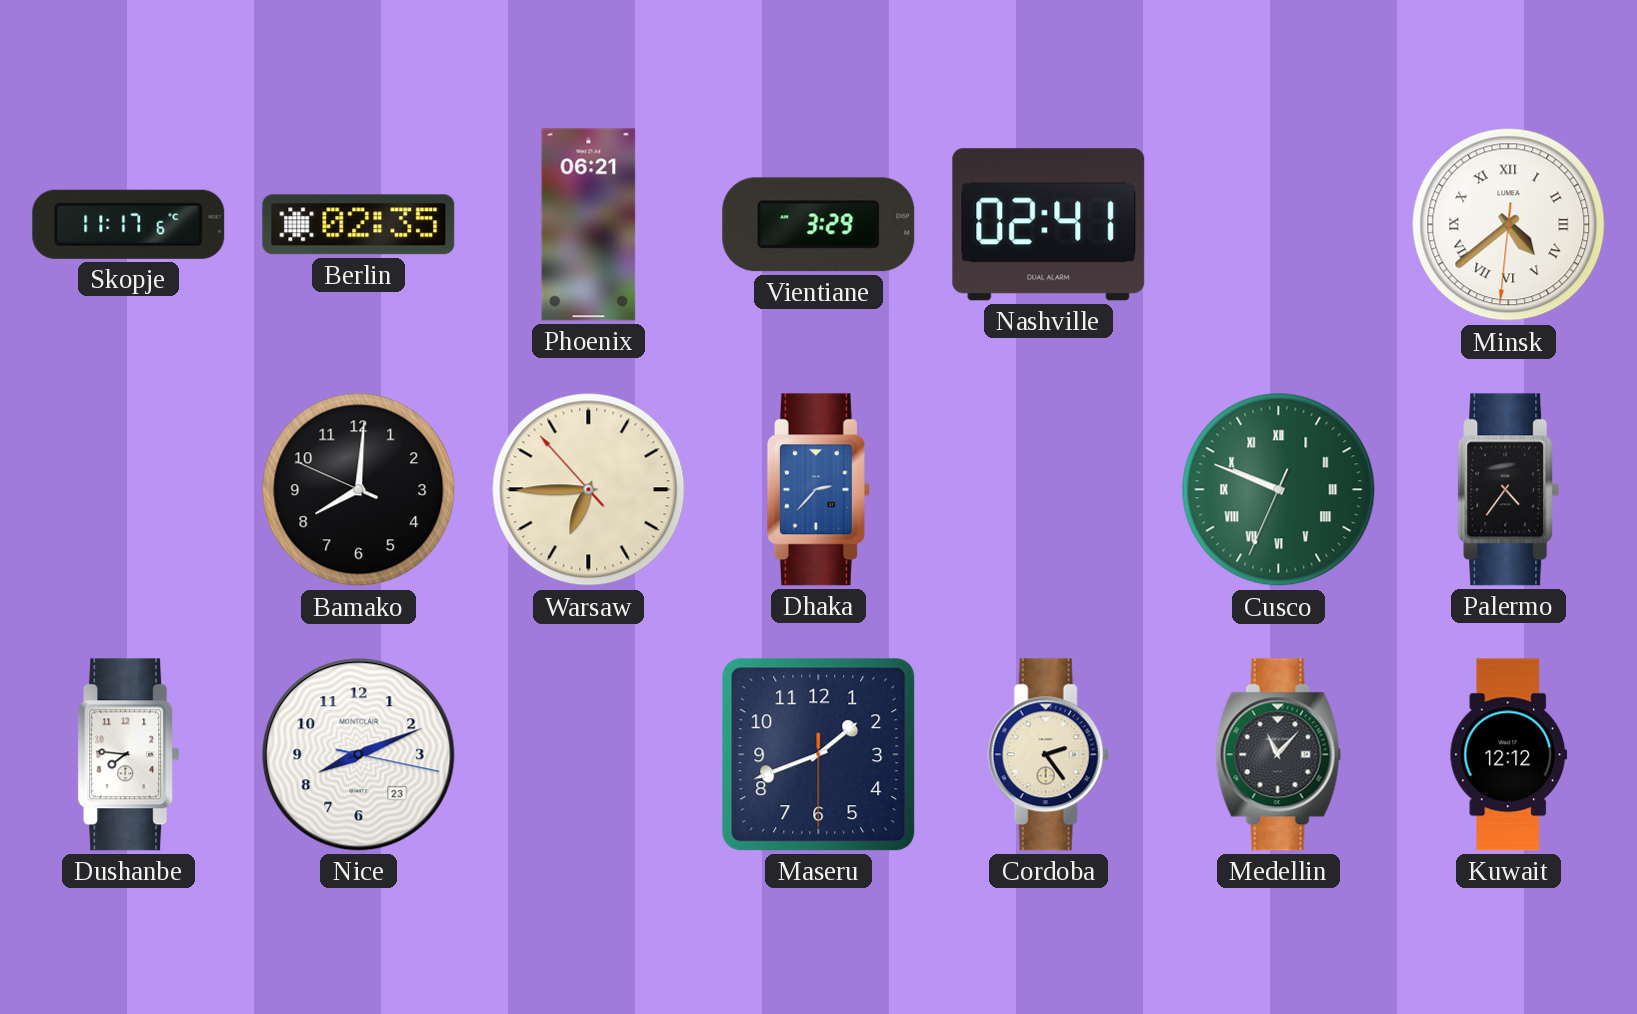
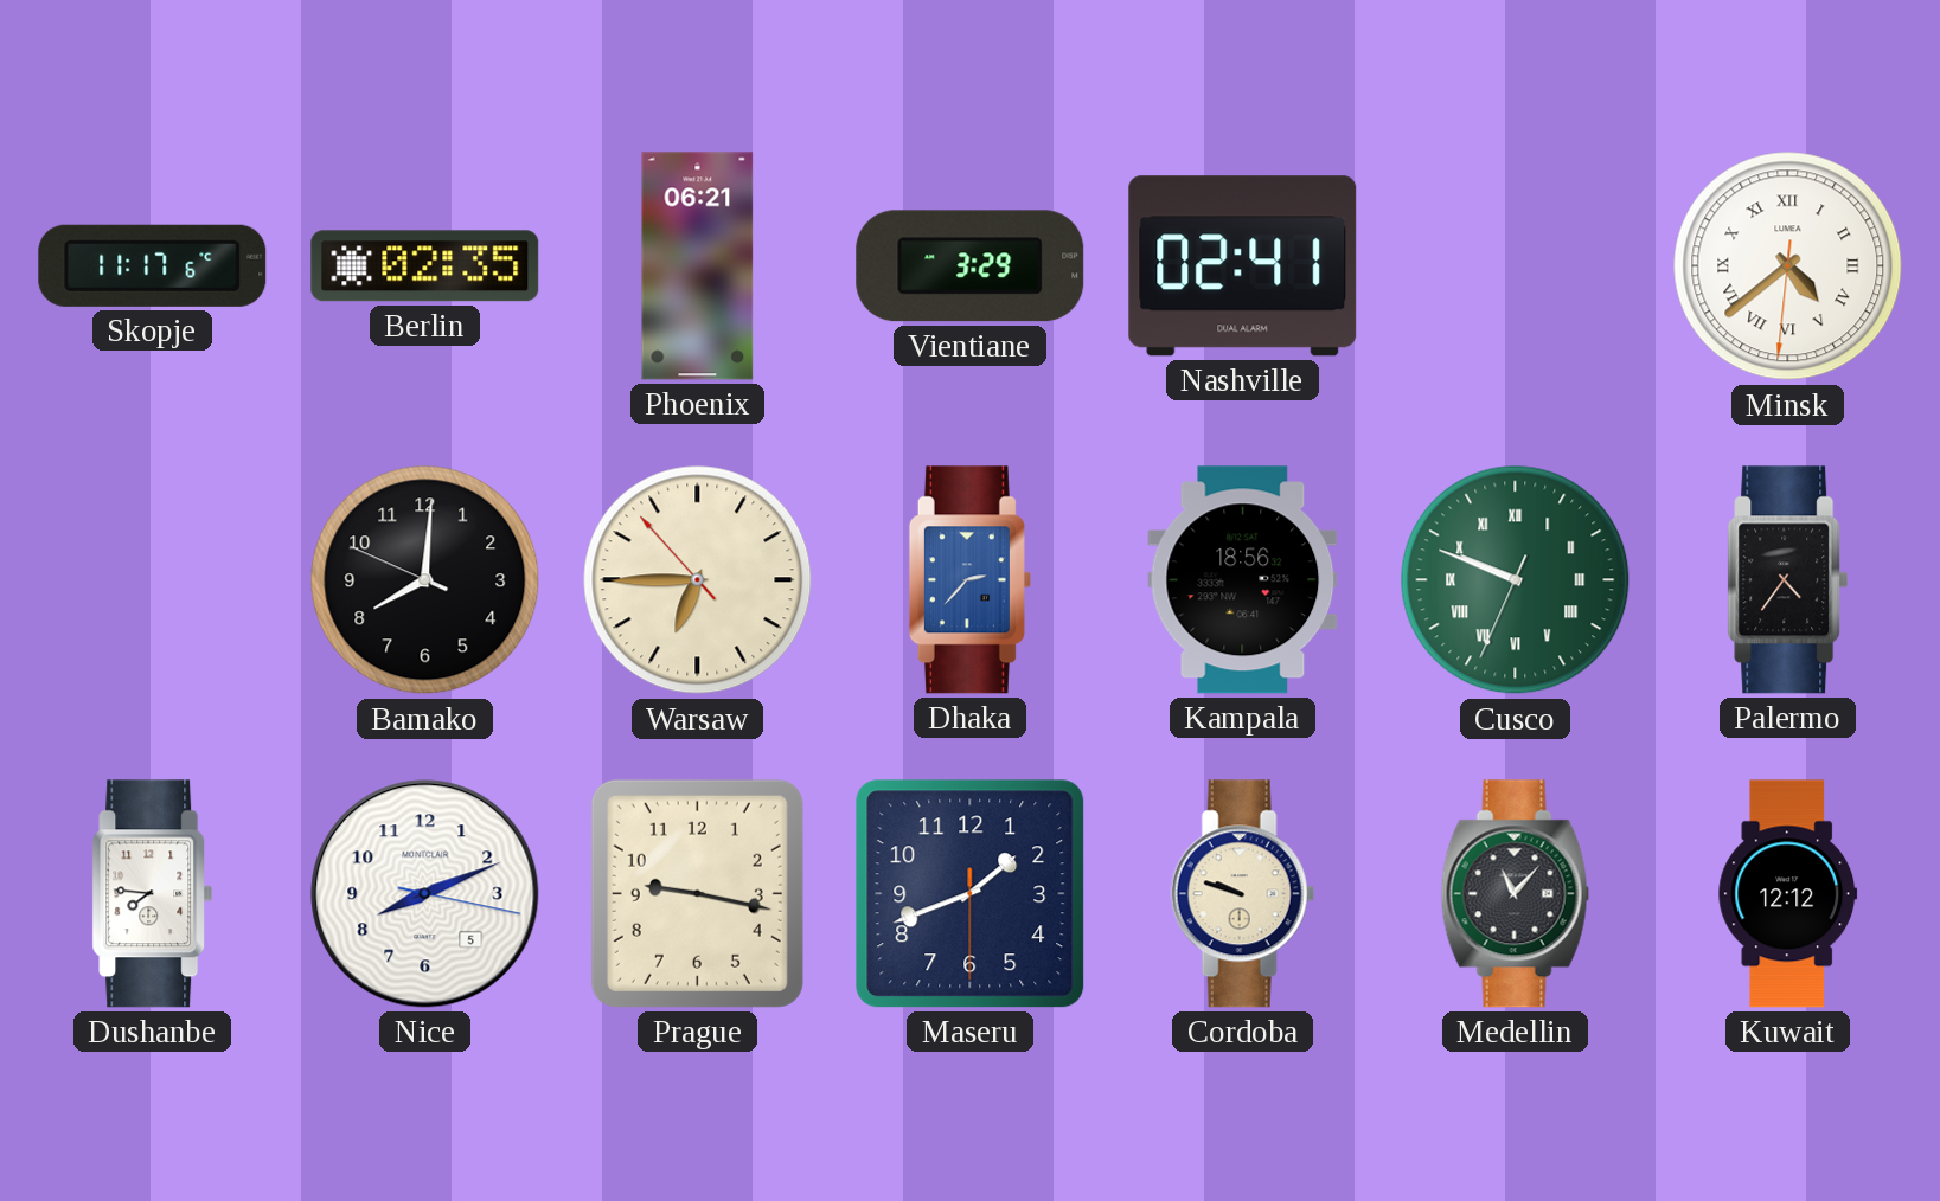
Kampala: none -> 18:56
Nice date: 23 -> 5
Prague: none -> 9:17
Cordoba: 2:24 -> 9:48
